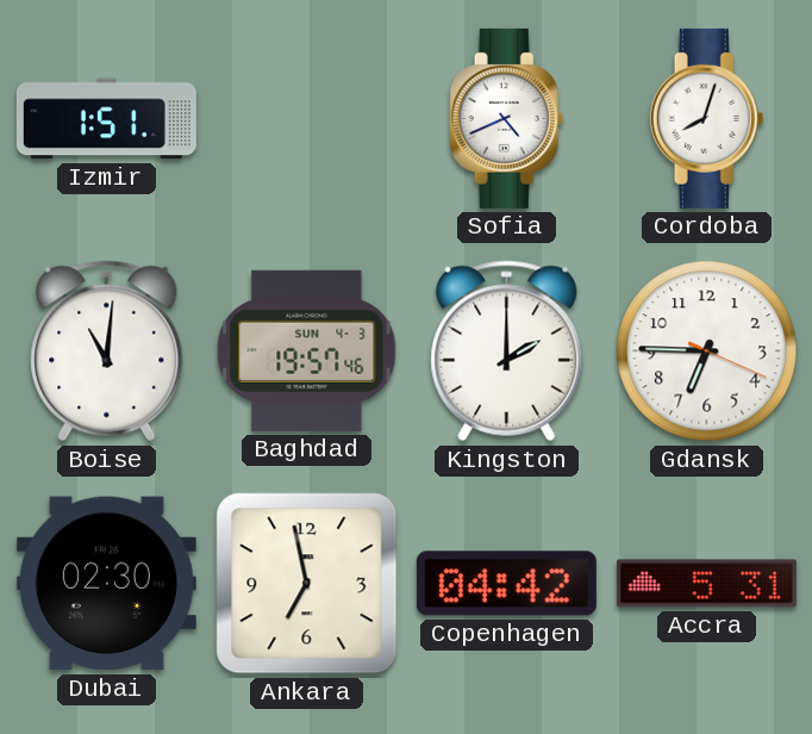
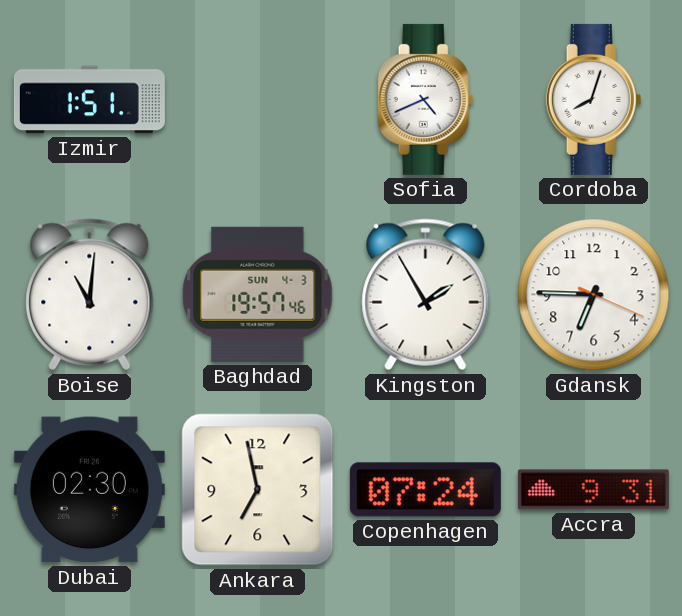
Kingston: 2:00 -> 1:55
Copenhagen: 04:42 -> 07:24
Accra: 5:31 -> 9:31
